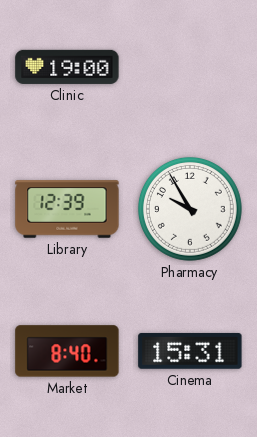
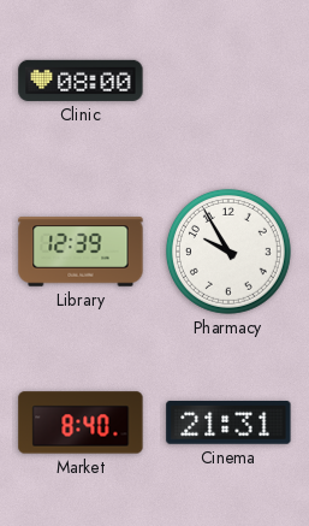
Clinic: 19:00 -> 08:00
Cinema: 15:31 -> 21:31
